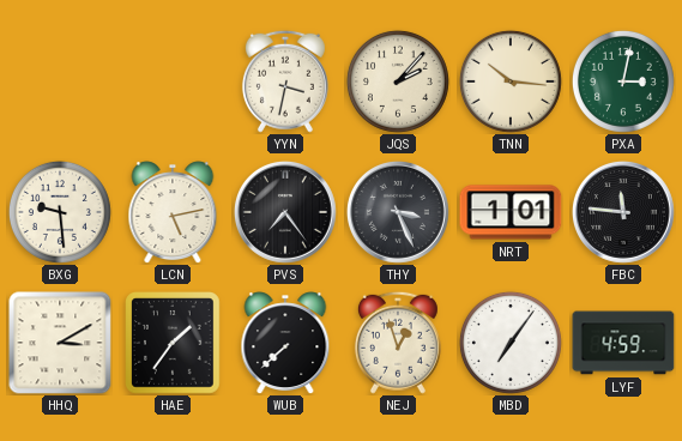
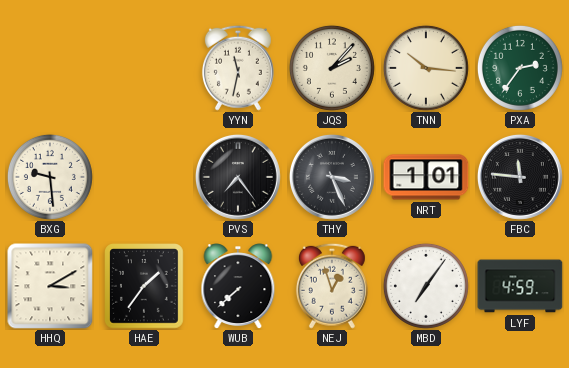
YYN: 3:32 -> 11:32
PXA: 3:02 -> 2:36
LCN: 5:13 -> none
